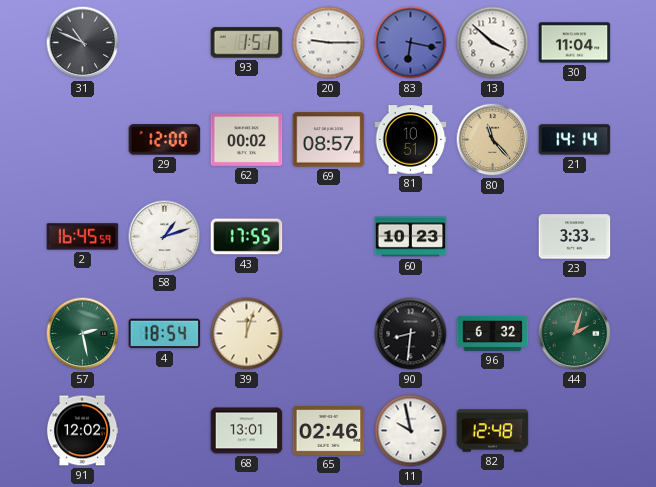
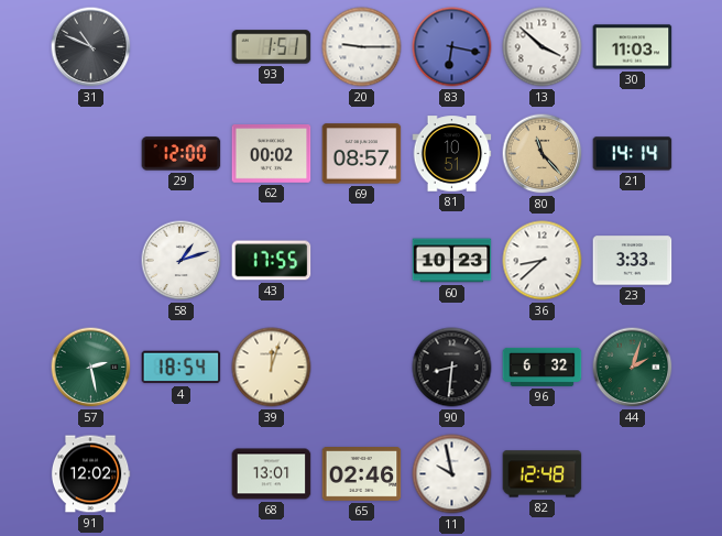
30: 11:04 -> 11:03
2: 16:45 -> none
36: none -> 8:38
